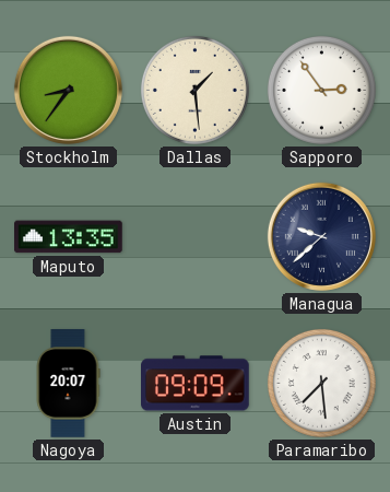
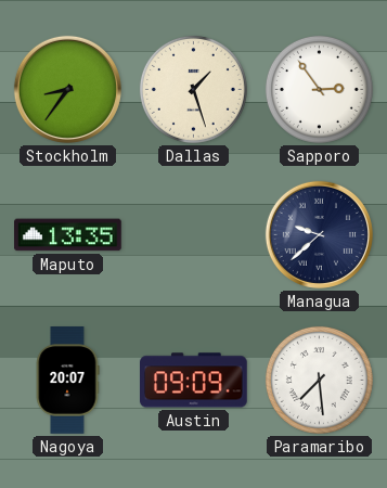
Dallas: 1:29 -> 1:27
